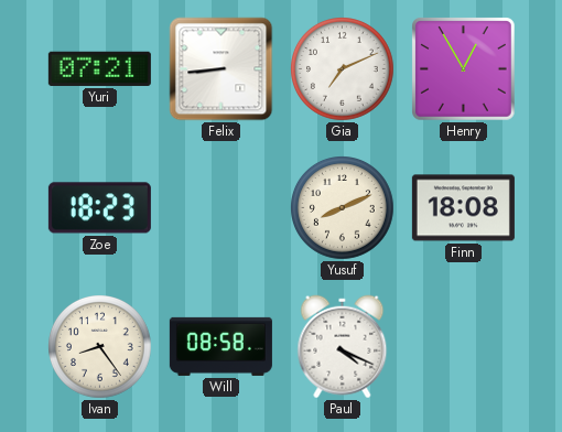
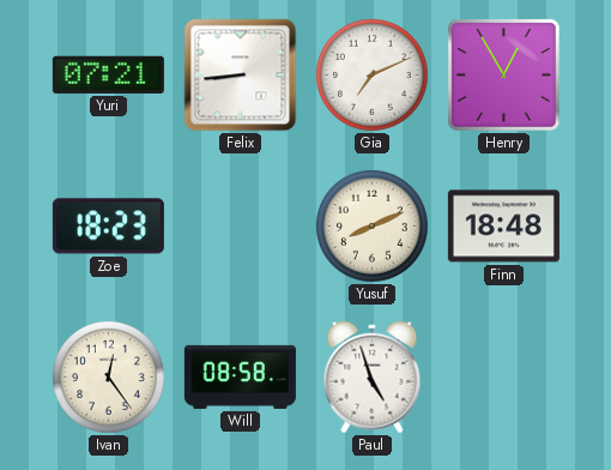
Finn: 18:08 -> 18:48
Ivan: 8:24 -> 12:24
Paul: 4:19 -> 4:57
